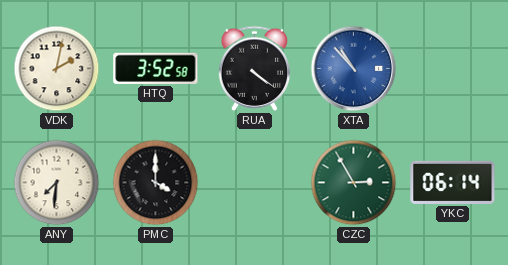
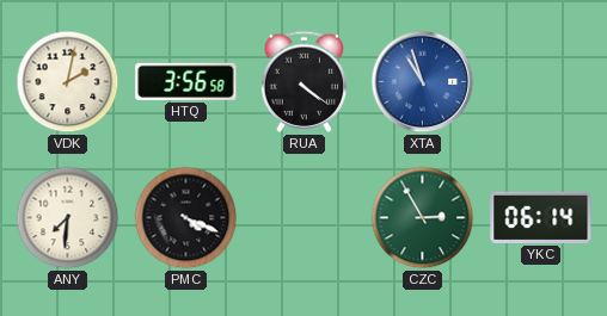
HTQ: 3:52 -> 3:56
XTA: 10:53 -> 10:57
PMC: 4:00 -> 4:19
